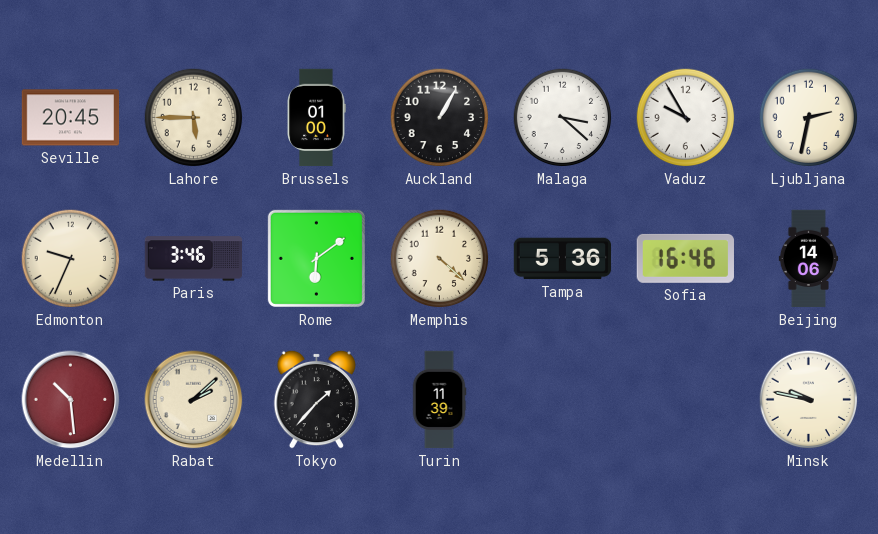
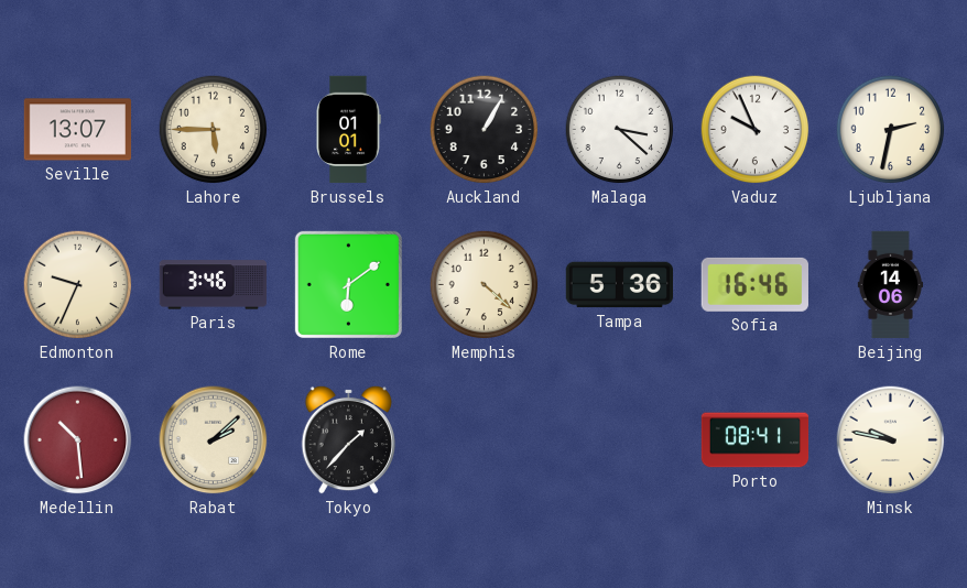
Seville: 20:45 -> 13:07
Brussels: 01:00 -> 01:01
Vaduz: 9:55 -> 9:56
Turin: 11:39 -> none
Porto: none -> 08:41
